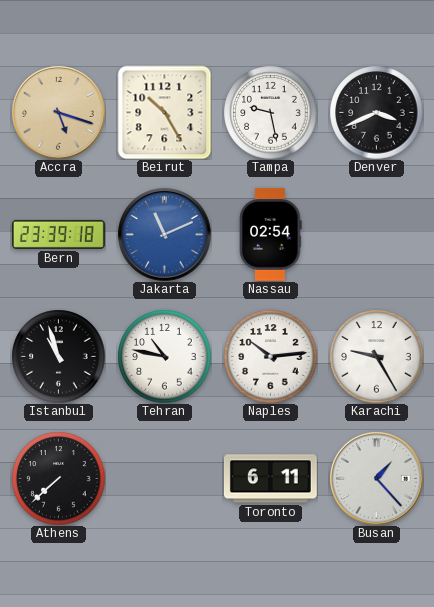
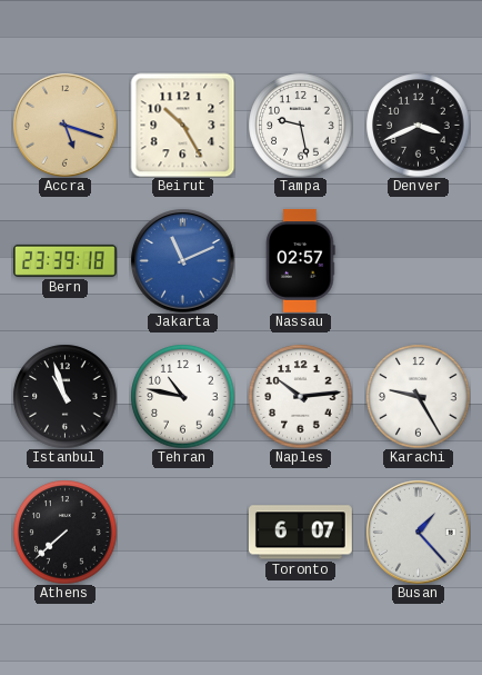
Nassau: 02:54 -> 02:57
Toronto: 6:11 -> 6:07
